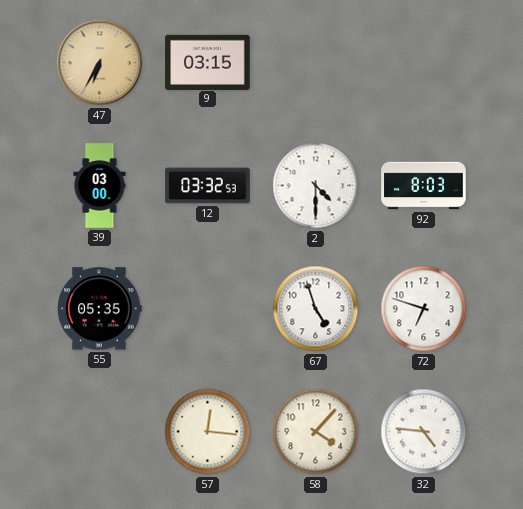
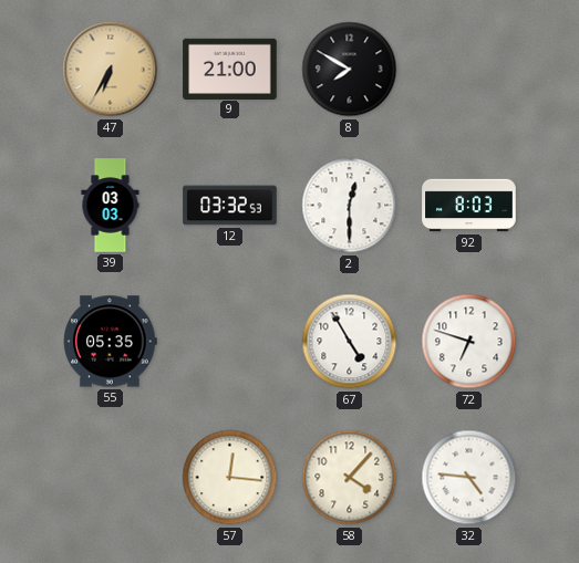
9: 03:15 -> 21:00
8: none -> 7:50
39: 03:00 -> 03:03
2: 4:30 -> 12:30
67: 4:57 -> 4:55
